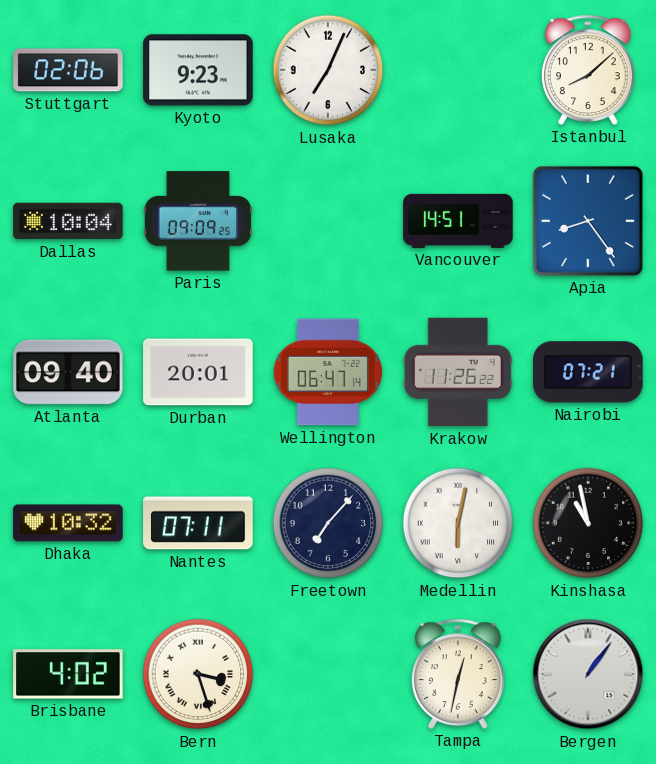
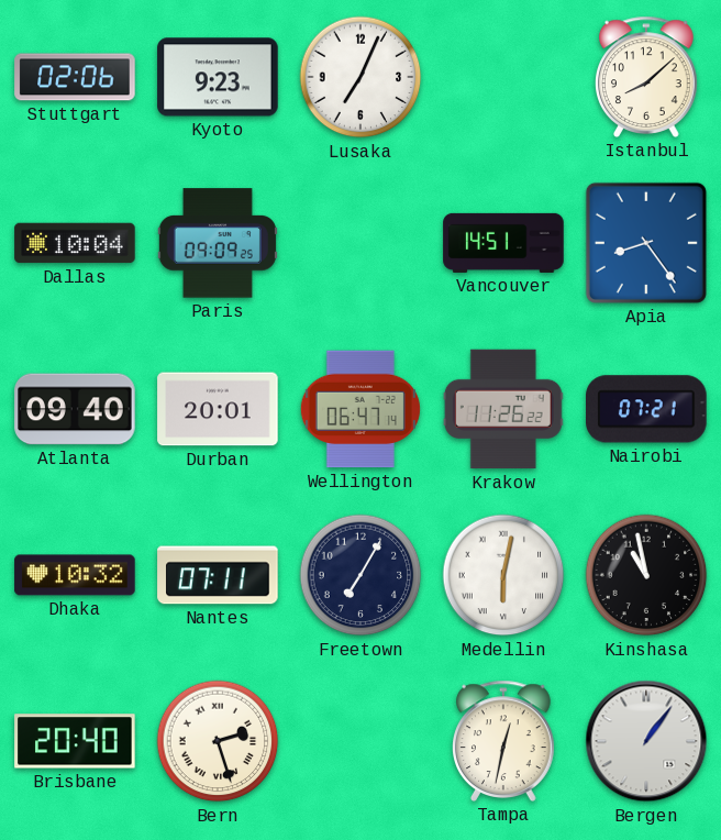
Freetown: 7:07 -> 7:05
Brisbane: 4:02 -> 20:40
Bern: 3:27 -> 2:27
